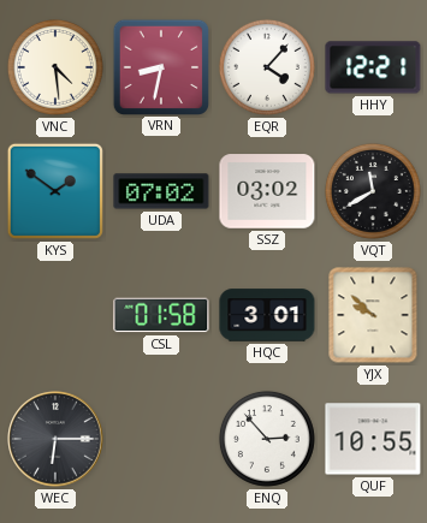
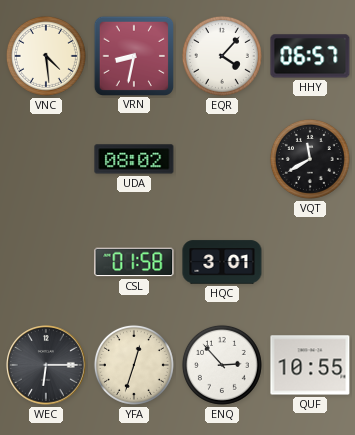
HHY: 12:21 -> 06:57
KYS: 1:51 -> none
UDA: 07:02 -> 08:02
SSZ: 03:02 -> none
YJX: 9:52 -> none
YFA: none -> 12:33
